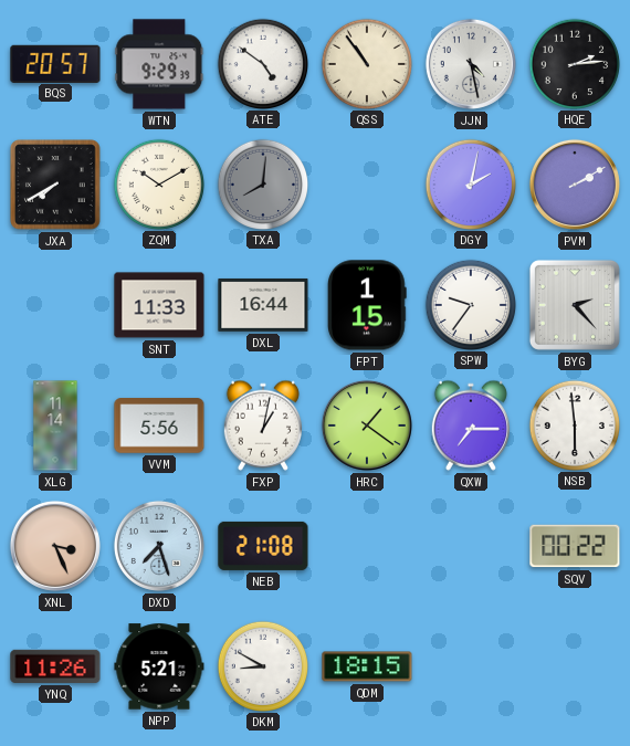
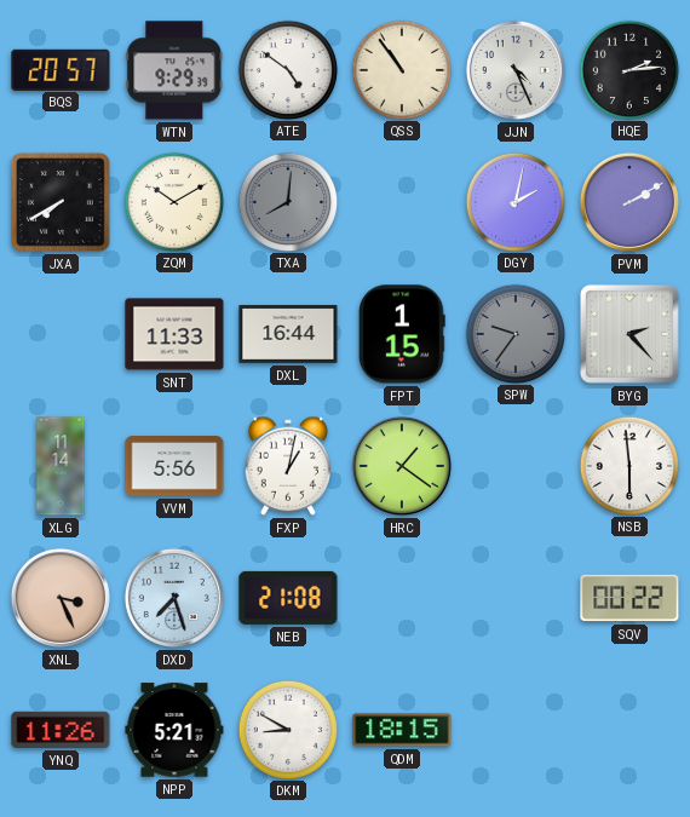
JJN: 4:28 -> 4:26
SPW dial: white -> grey
QXW: 7:15 -> none
